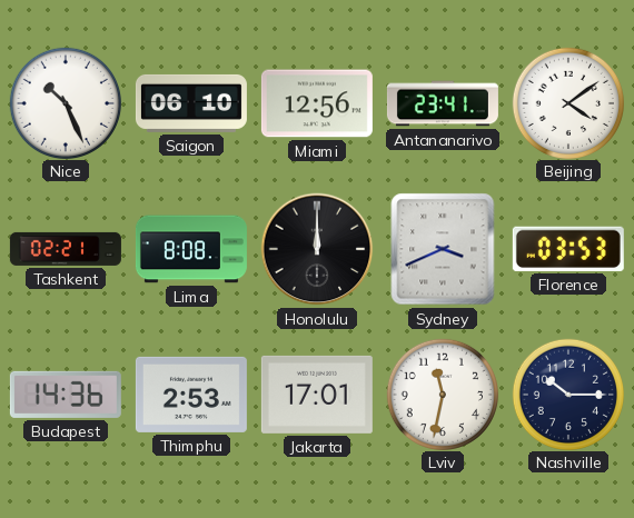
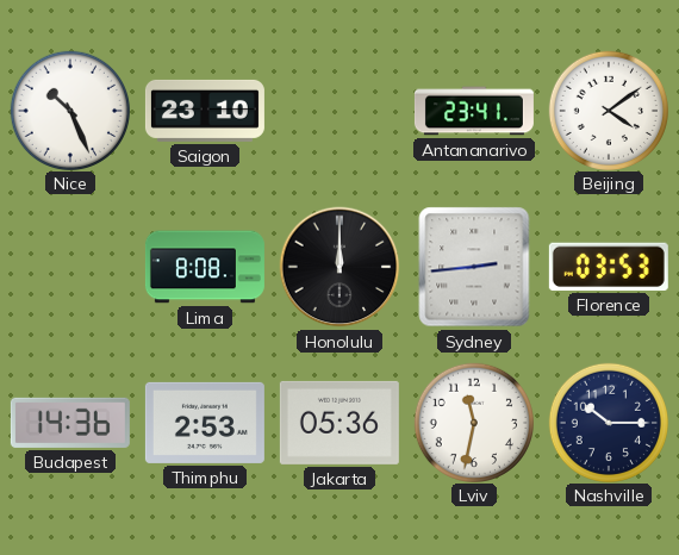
Saigon: 06:10 -> 23:10
Miami: 12:56 -> none
Tashkent: 02:21 -> none
Sydney: 3:41 -> 2:44
Jakarta: 17:01 -> 05:36
